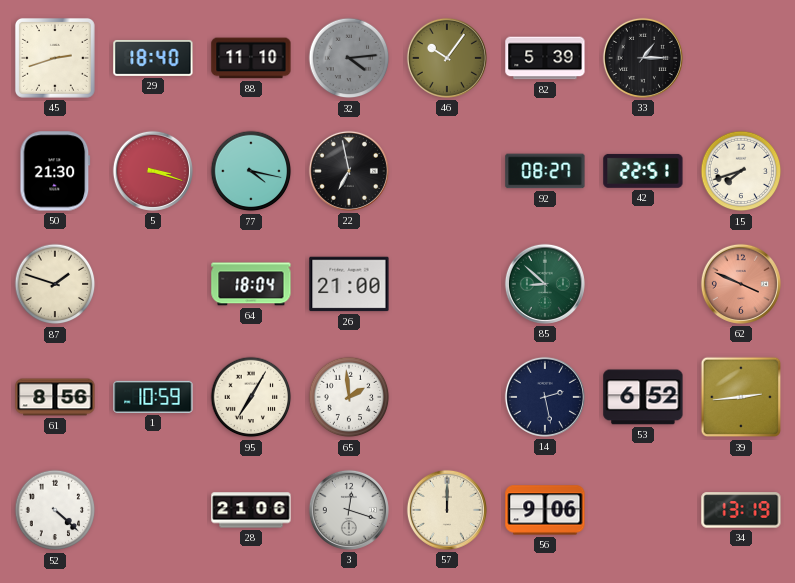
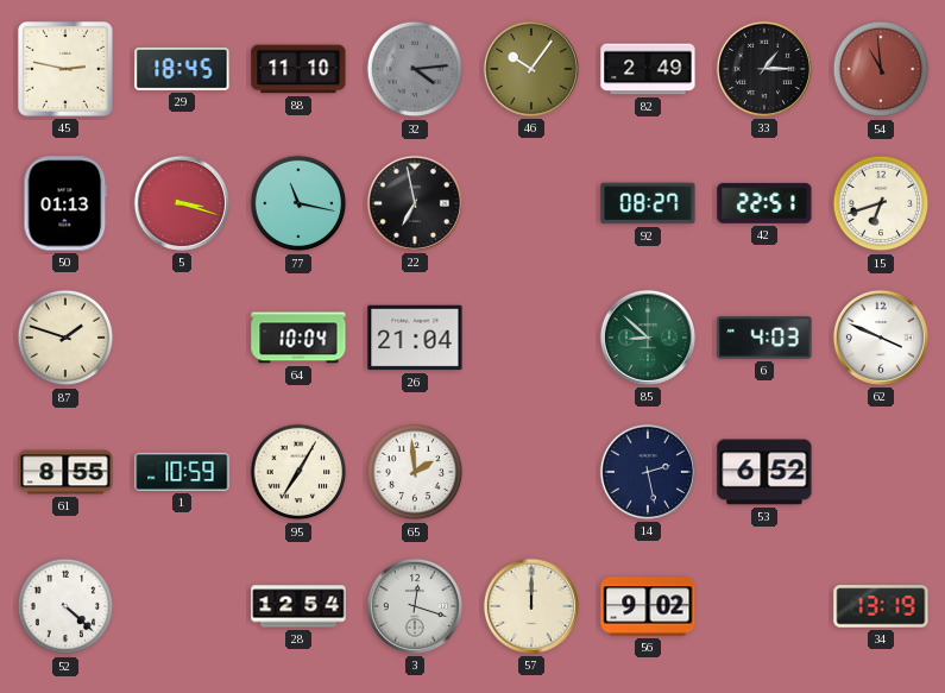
45: 2:42 -> 2:47
29: 18:40 -> 18:45
82: 5:39 -> 2:49
54: none -> 10:59
50: 21:30 -> 01:13
77: 4:17 -> 11:17
15: 7:42 -> 6:42
64: 18:04 -> 10:04
26: 21:00 -> 21:04
6: none -> 4:03
62 dial: salmon -> white
61: 8:56 -> 8:55
39: 2:44 -> none
28: 21:06 -> 12:54
56: 9:06 -> 9:02
